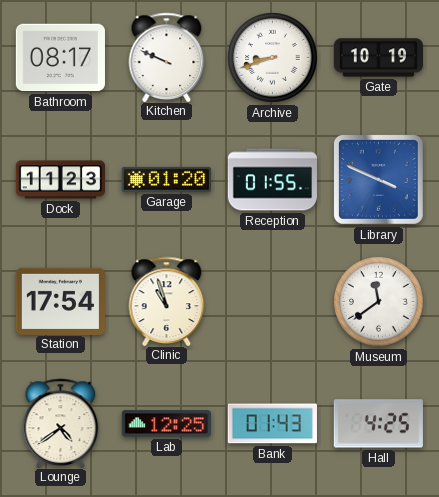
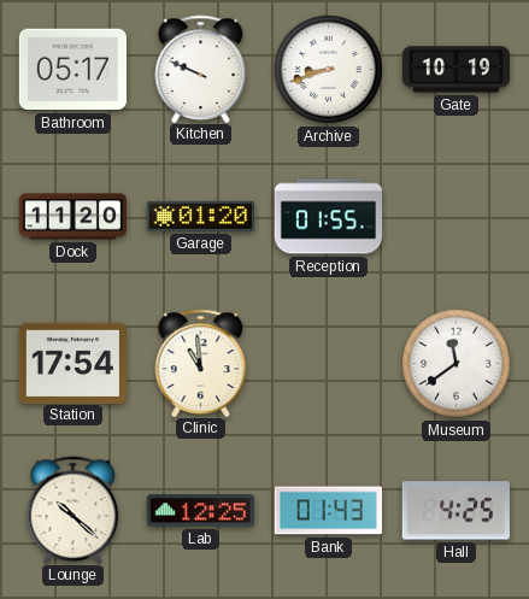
Bathroom: 08:17 -> 05:17
Dock: 11:23 -> 11:20
Library: 3:49 -> none
Clinic: 10:57 -> 10:59
Lounge: 4:39 -> 10:22
